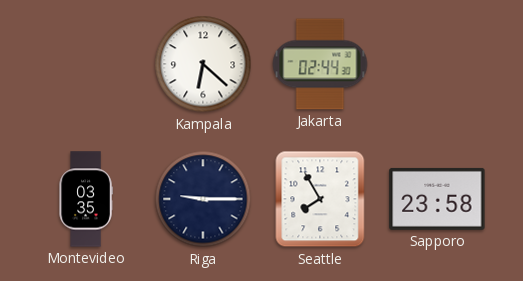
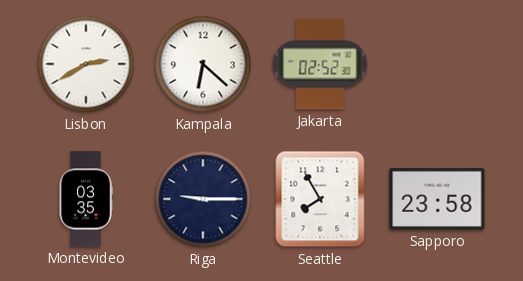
Lisbon: none -> 2:40
Jakarta: 02:44 -> 02:52
